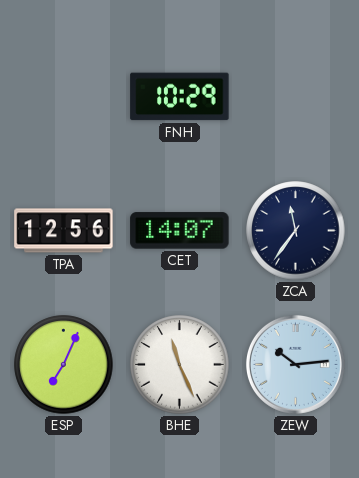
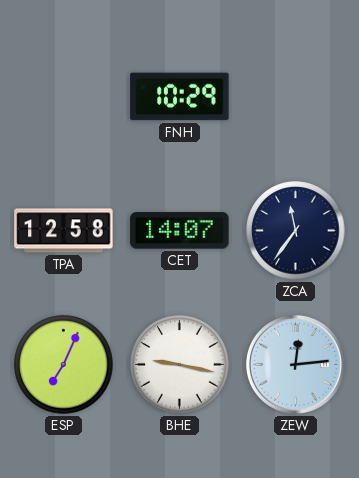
TPA: 12:56 -> 12:58
BHE: 11:26 -> 9:17
ZEW: 10:14 -> 12:14
